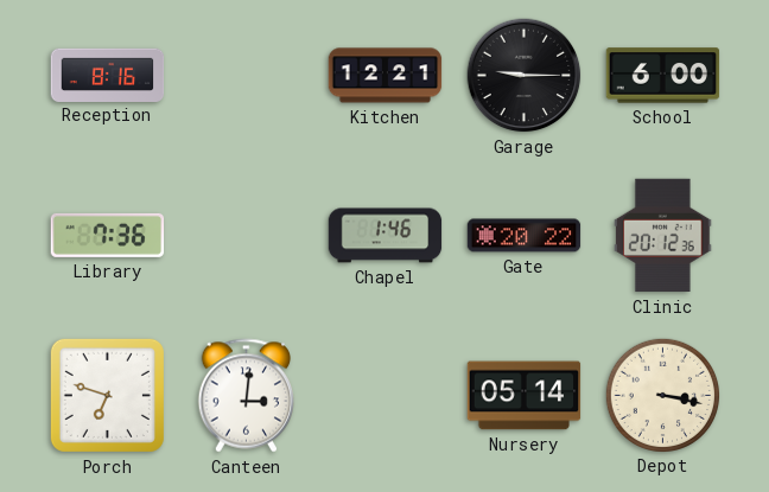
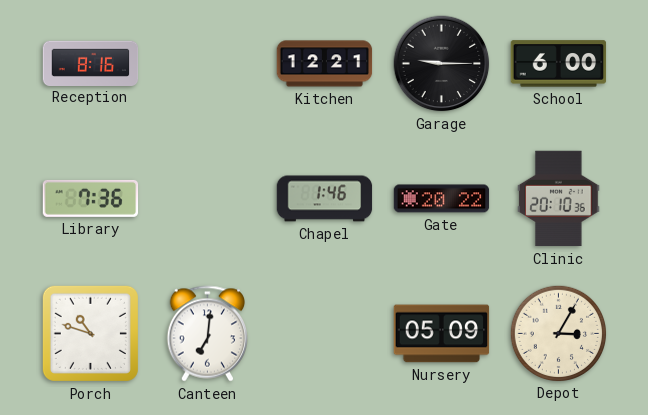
Clinic: 20:12 -> 20:10
Porch: 6:48 -> 10:48
Canteen: 3:01 -> 7:01
Nursery: 05:14 -> 05:09
Depot: 3:17 -> 3:05
